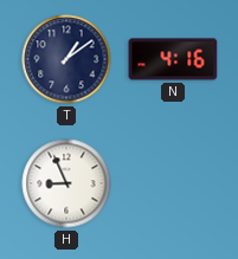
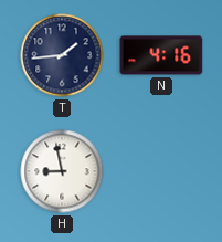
T: 1:09 -> 1:44
H: 8:56 -> 8:58
